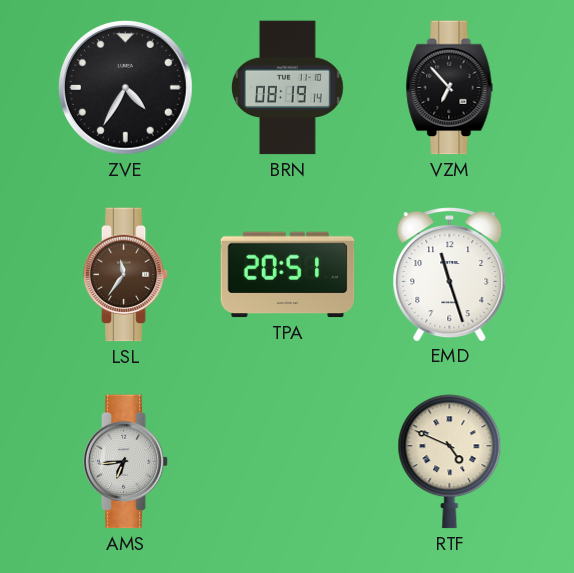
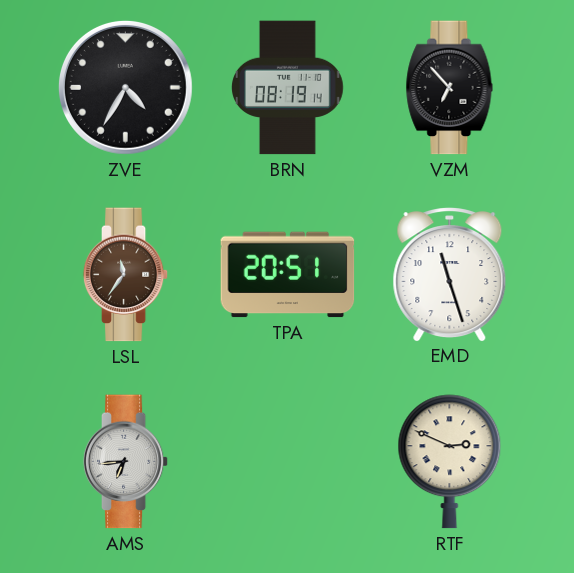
RTF: 4:49 -> 2:49
